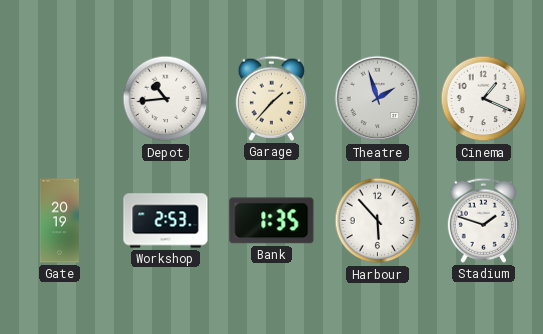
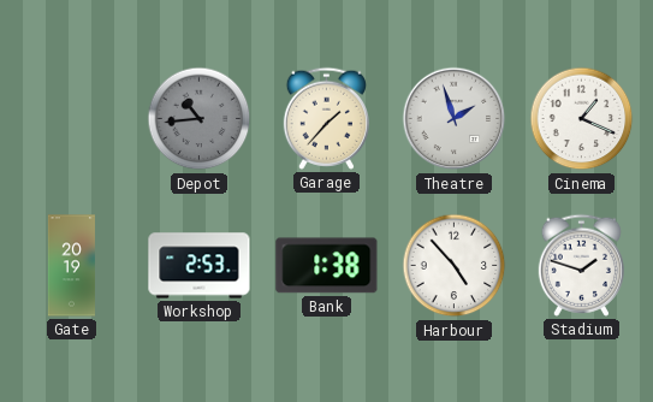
Depot dial: white -> grey
Bank: 1:35 -> 1:38
Harbour: 5:53 -> 4:53
